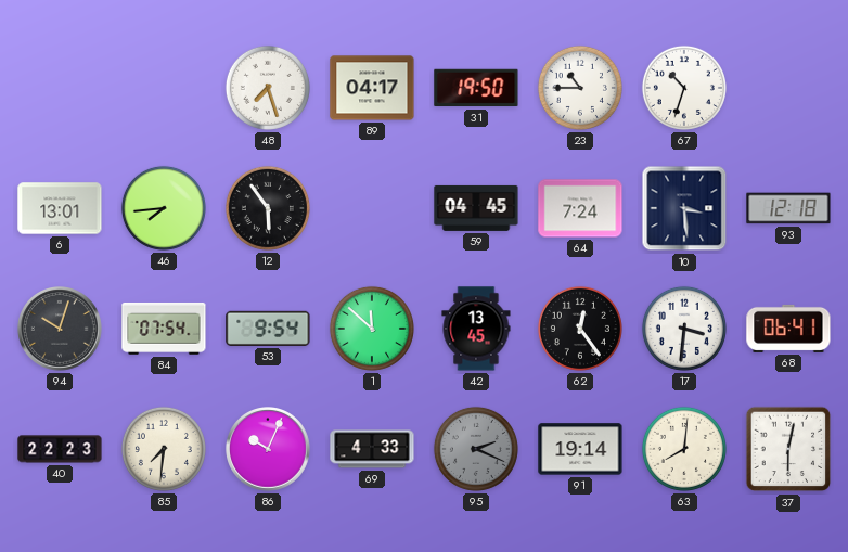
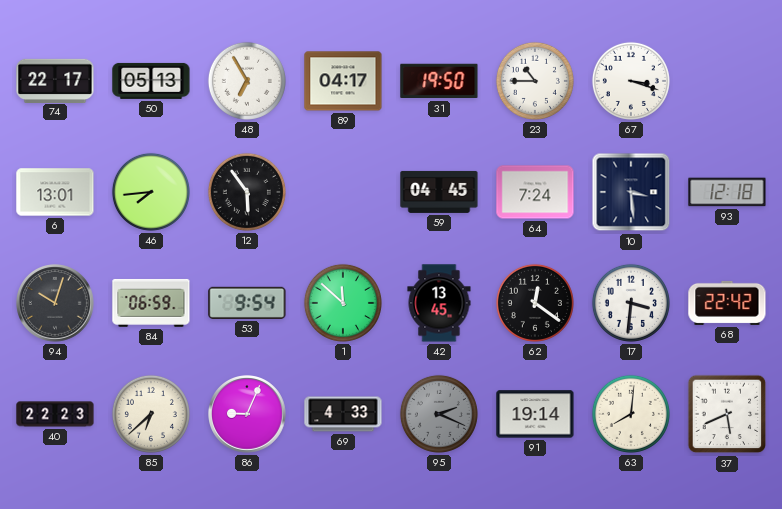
74: none -> 22:17
50: none -> 05:13
48: 7:27 -> 6:55
67: 10:33 -> 3:18
84: 07:54 -> 06:59
62: 12:24 -> 12:21
68: 06:41 -> 22:42
85: 7:31 -> 6:38
86: 10:04 -> 9:04
37: 6:02 -> 5:41
